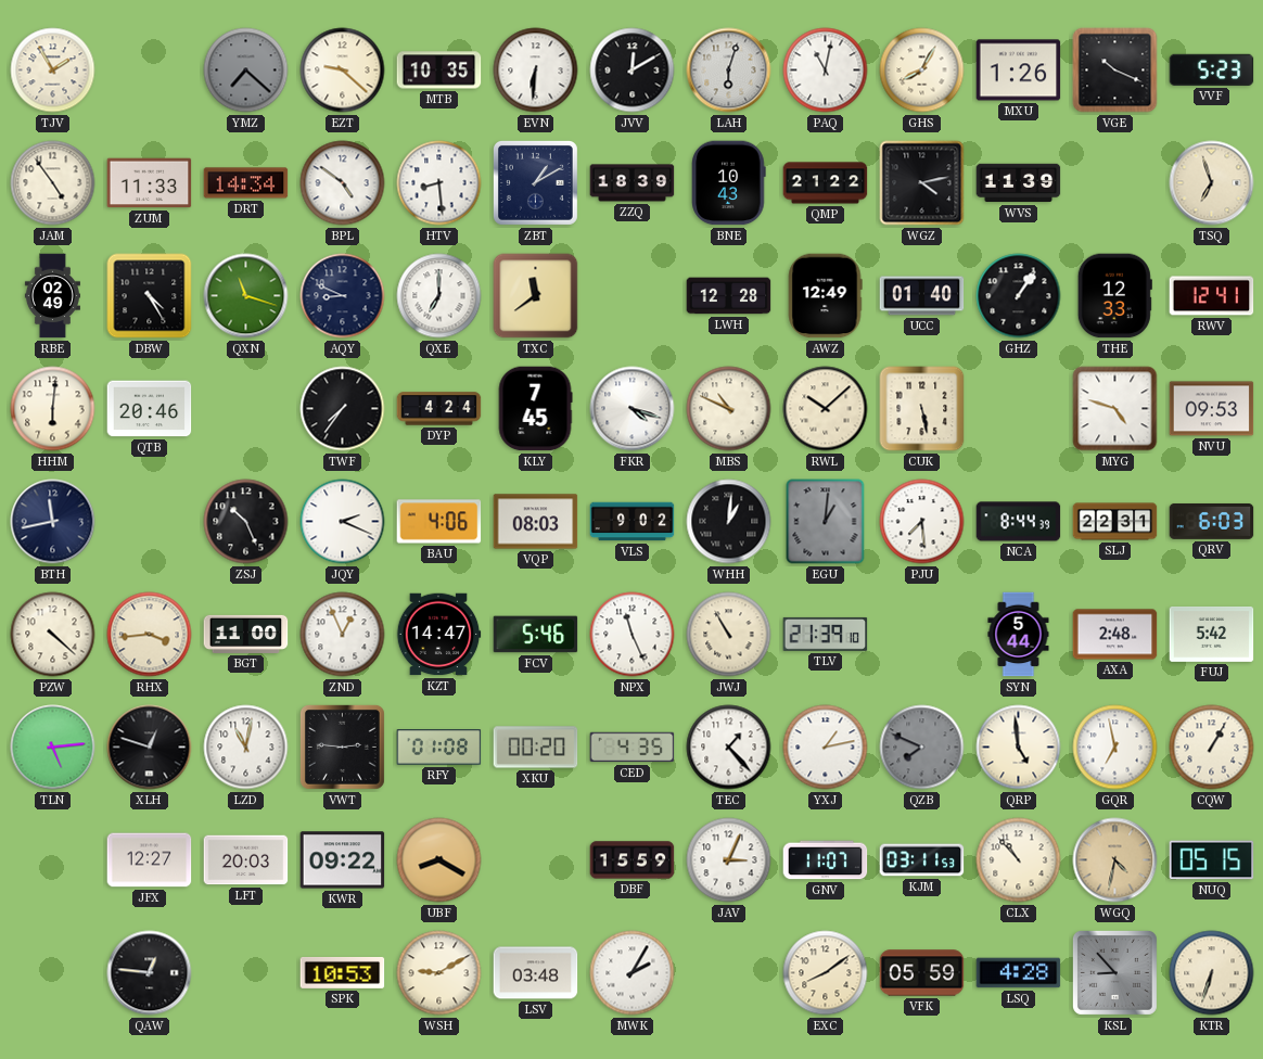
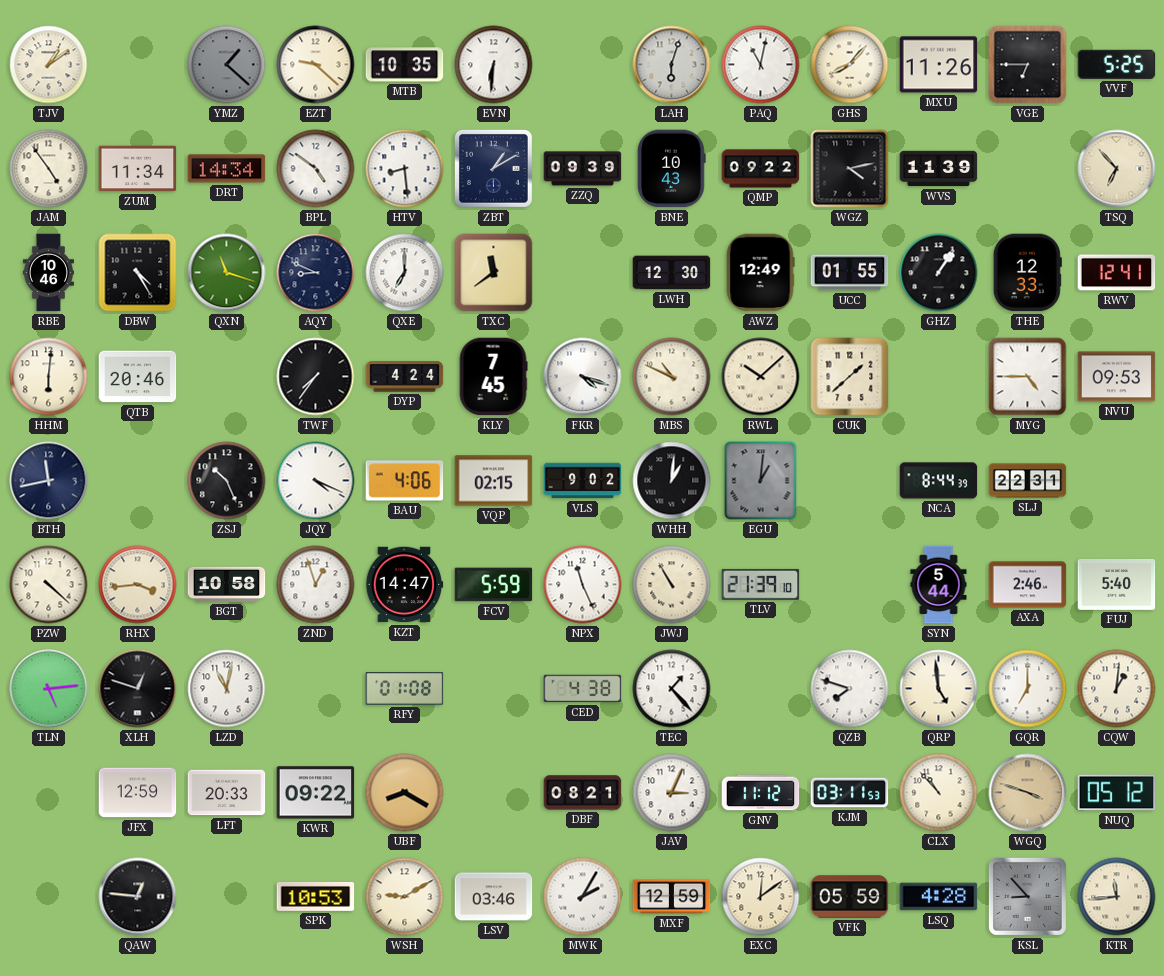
TJV: 1:55 -> 1:09
YMZ: 7:22 -> 1:22
JVV: 12:10 -> none
GHS: 8:05 -> 8:07
MXU: 1:26 -> 11:26
VGE: 10:19 -> 6:45
VVF: 5:23 -> 5:25
ZUM: 11:33 -> 11:34
ZZQ: 18:39 -> 09:39
QMP: 21:22 -> 09:22
TSQ: 6:57 -> 6:53
RBE: 02:49 -> 10:46
LWH: 12:28 -> 12:30
UCC: 01:40 -> 01:55
CUK: 5:28 -> 1:38
MYG: 4:48 -> 4:45
JQY: 2:19 -> 4:19
VQP: 08:03 -> 02:15
PJU: 7:29 -> none
QRV: 6:03 -> none
BGT: 11:00 -> 10:58
ZND: 12:56 -> 12:57
FCV: 5:46 -> 5:59
AXA: 2:48 -> 2:46
FUJ: 5:42 -> 5:40
VWT: 2:46 -> none
XKU: 00:20 -> none
CED: 4:35 -> 4:38
YXJ: 1:13 -> none
QZB: 7:49 -> 7:48
QZB dial: grey -> white
GQR: 6:58 -> 7:00
CQW: 1:05 -> 1:01
JFX: 12:27 -> 12:59
LFT: 20:03 -> 20:33
DBF: 15:59 -> 08:21
GNV: 11:07 -> 11:12
WGQ: 4:32 -> 3:48
NUQ: 05:15 -> 05:12
LSV: 03:48 -> 03:46
MXF: none -> 12:59
EXC: 8:09 -> 12:09
KTR: 6:33 -> 11:44
